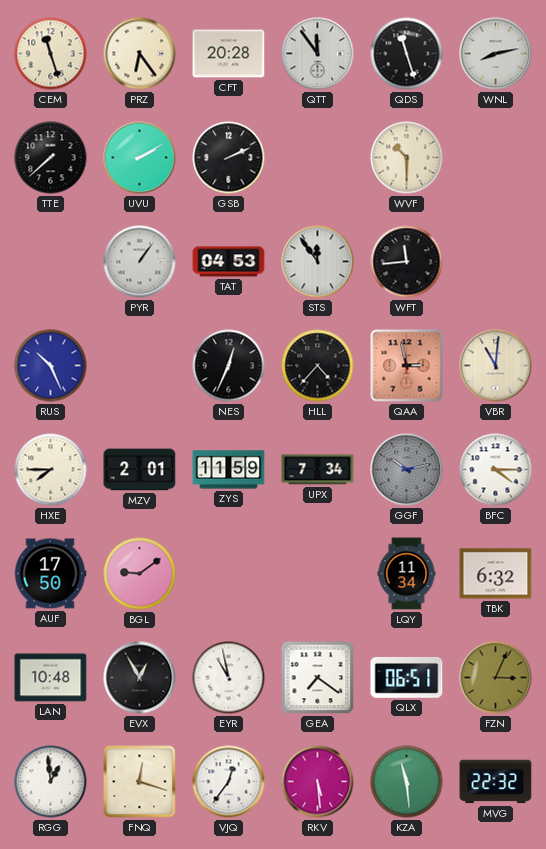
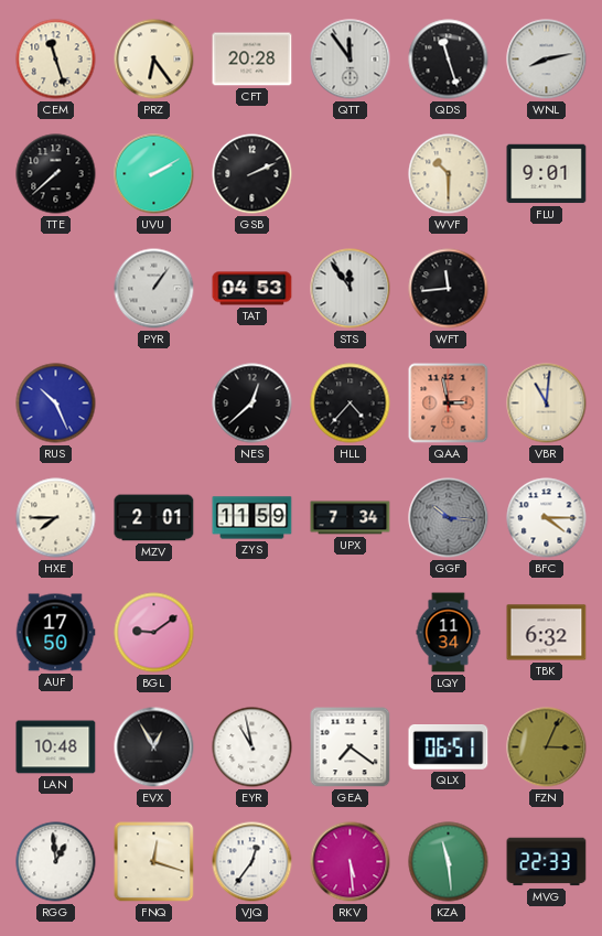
FLU: none -> 9:01
NES: 12:34 -> 12:38
GGF: 10:13 -> 10:16
MVG: 22:32 -> 22:33
